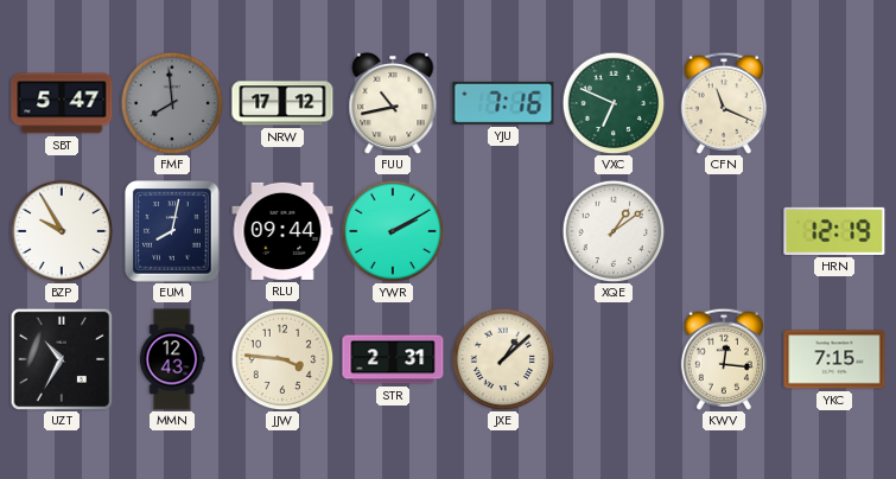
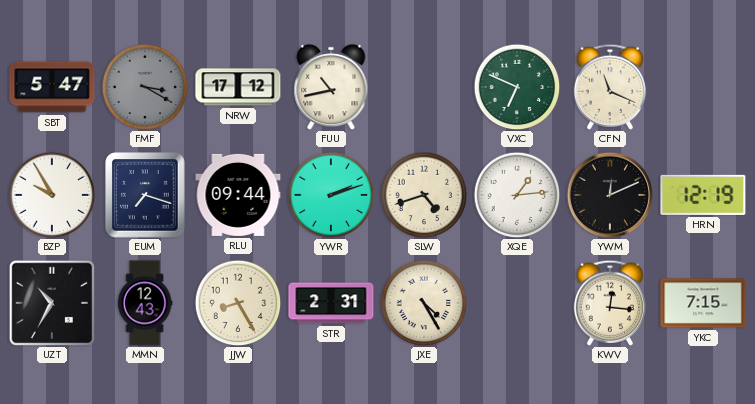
FMF: 7:59 -> 3:20
YJU: 7:16 -> none
EUM: 8:02 -> 7:18
YWR: 2:10 -> 2:12
SLW: none -> 4:42
XQE: 1:09 -> 1:14
YWM: none -> 12:11
JJW: 3:46 -> 8:25
JXE: 1:08 -> 4:25
